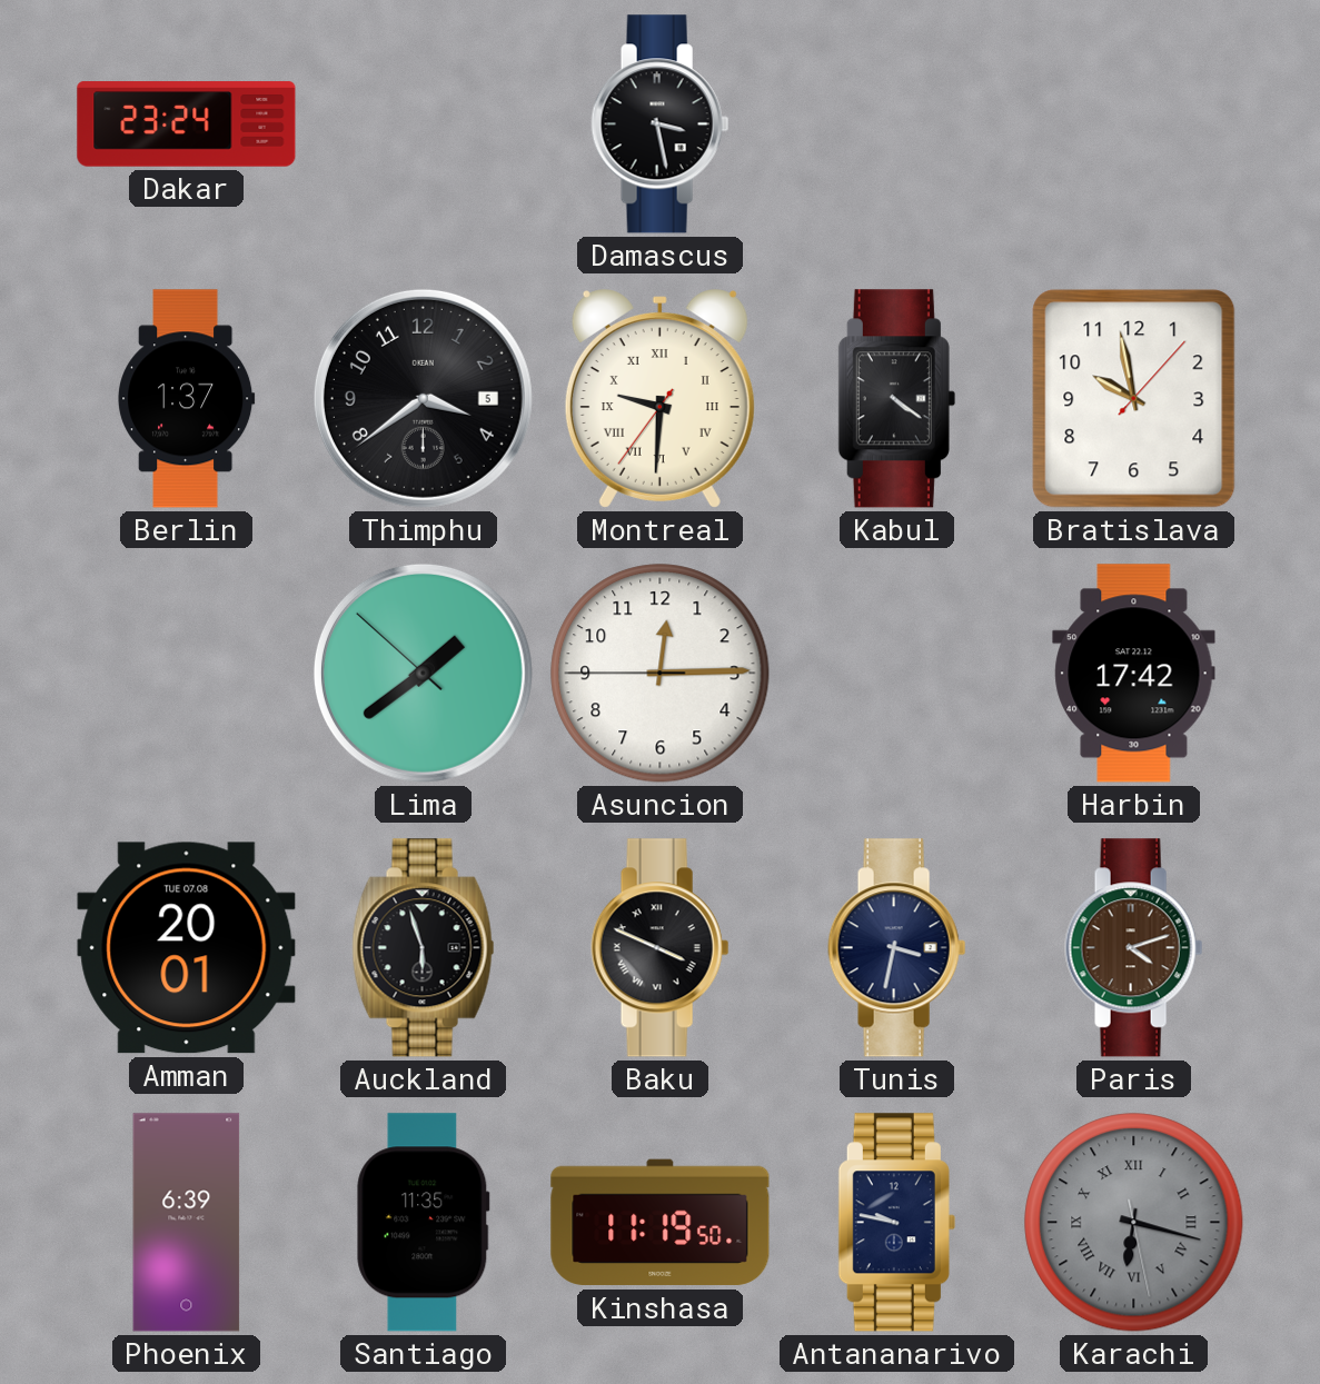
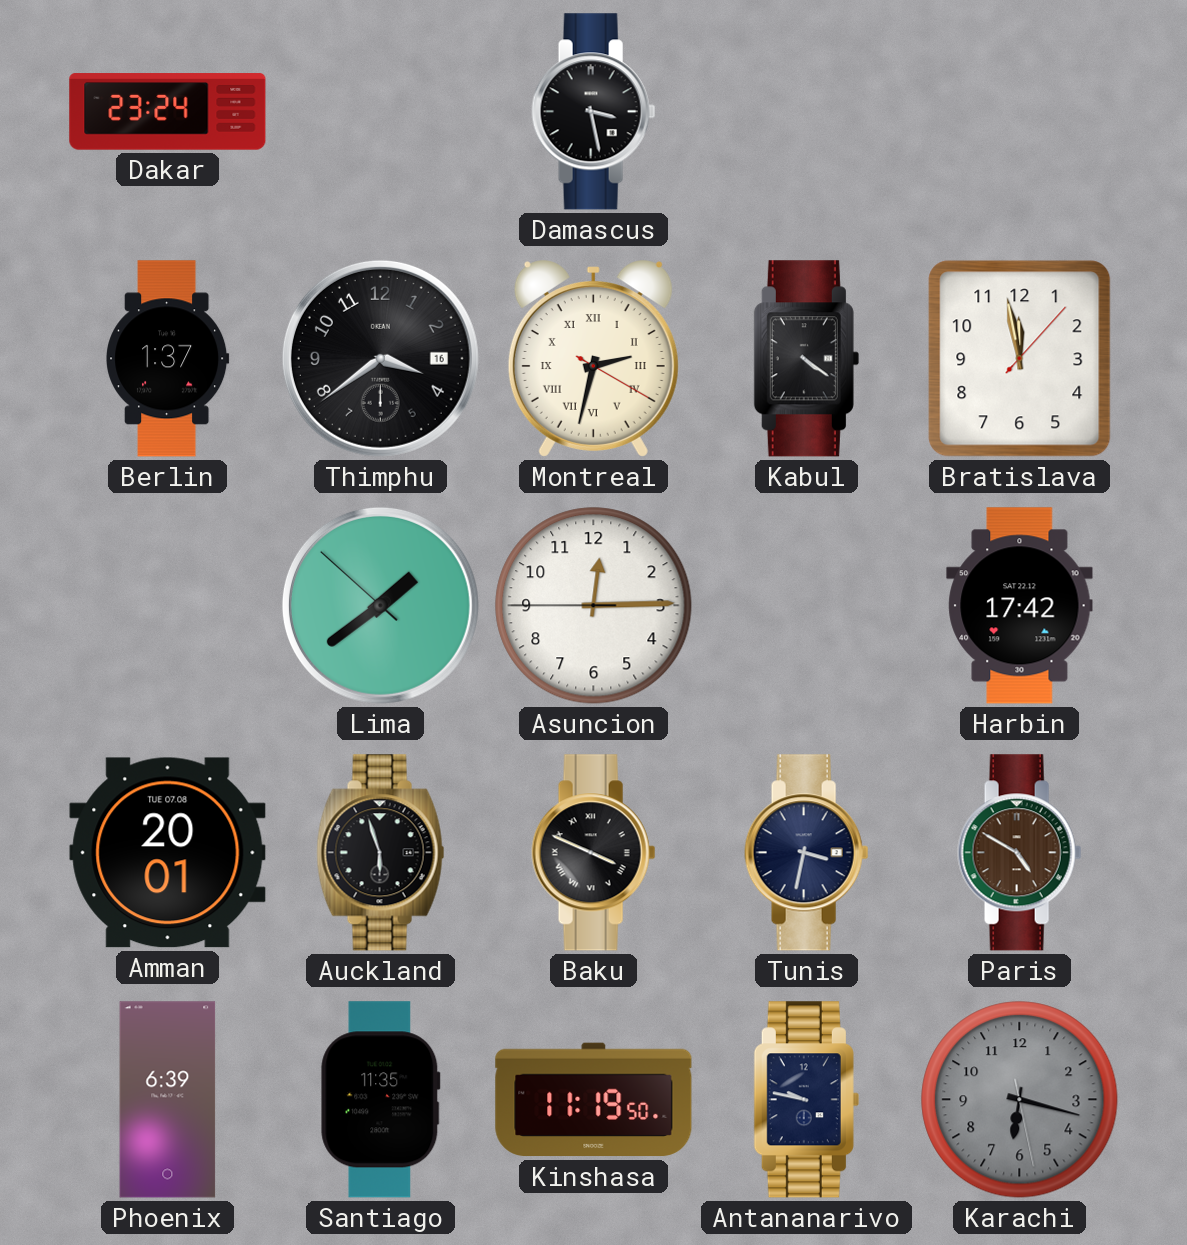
Thimphu date: 5 -> 16
Montreal: 9:30 -> 2:32
Bratislava: 9:58 -> 11:58
Paris: 4:12 -> 4:50
Karachi numerals: Roman -> Arabic
